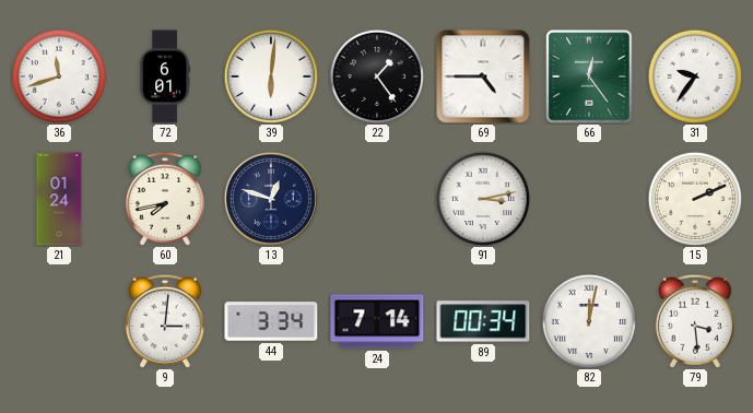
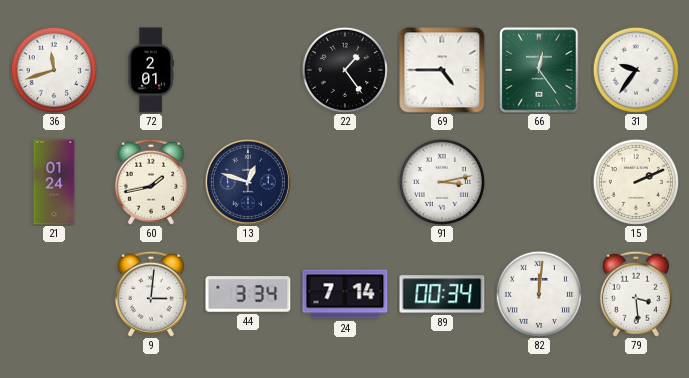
72: 6:01 -> 2:01
39: 6:01 -> none
60: 7:43 -> 1:43
82: 12:02 -> 12:01
